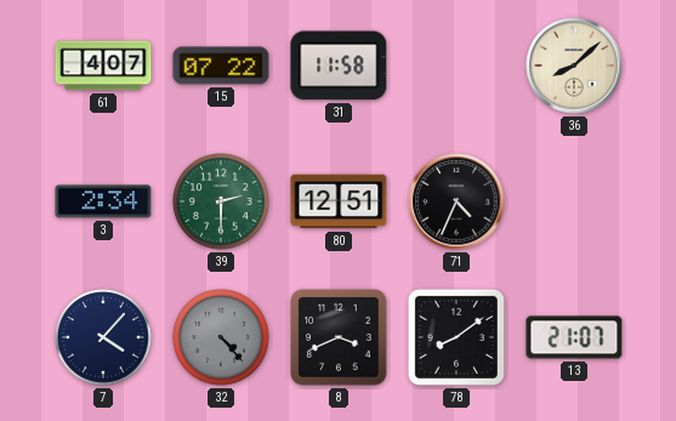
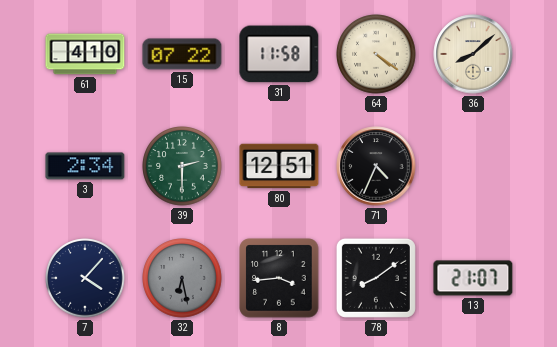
61: 4:07 -> 4:10
64: none -> 4:21
32: 4:23 -> 6:28
8: 3:41 -> 3:44
